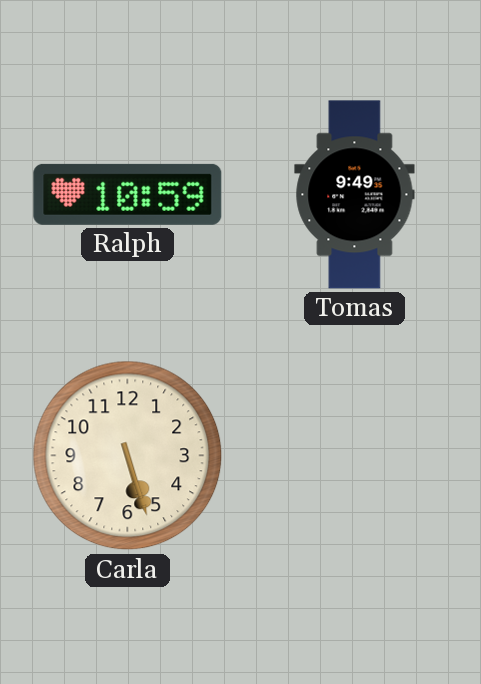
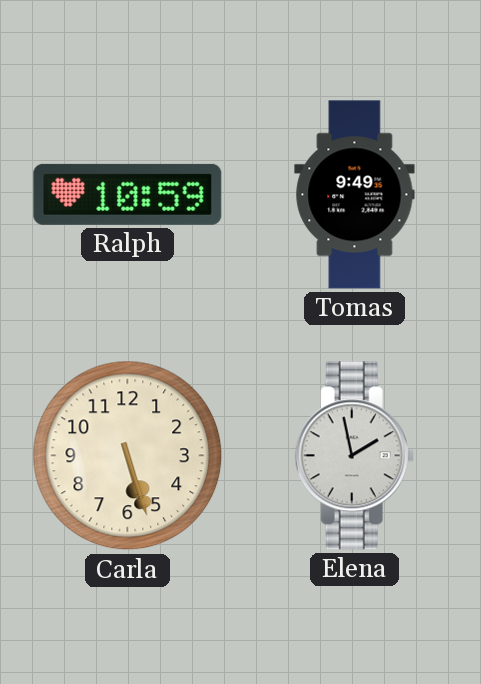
Elena: none -> 1:58
